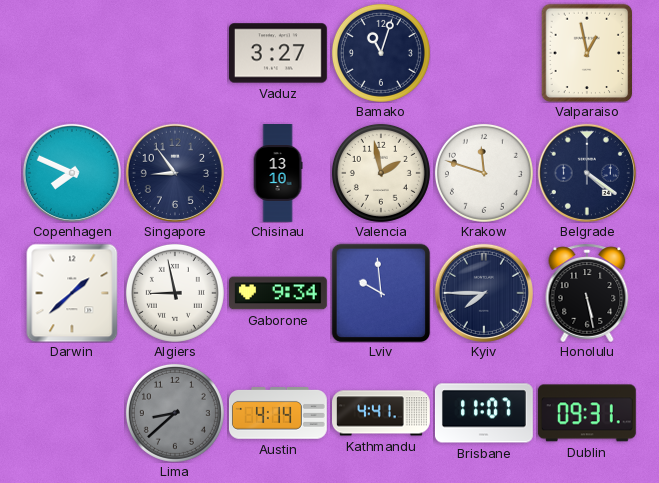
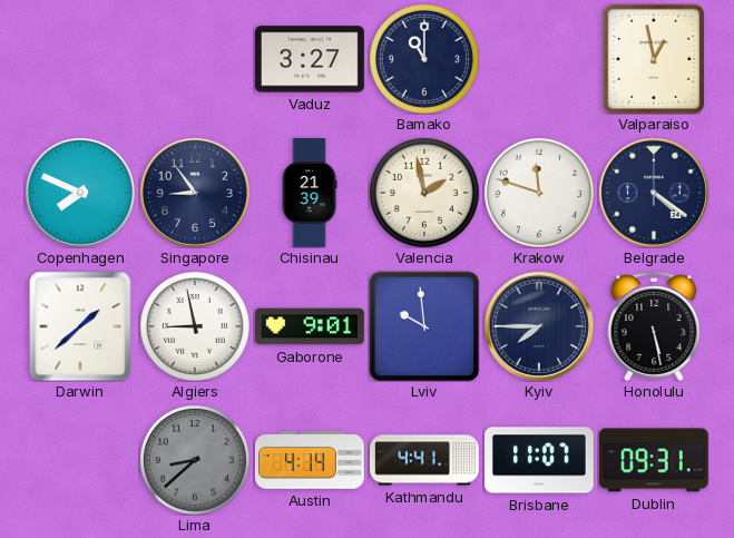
Bamako: 11:03 -> 11:00
Chisinau: 13:10 -> 21:39
Gaborone: 9:34 -> 9:01
